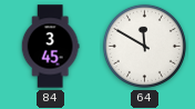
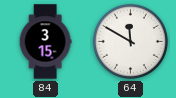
84: 3:45 -> 3:15
